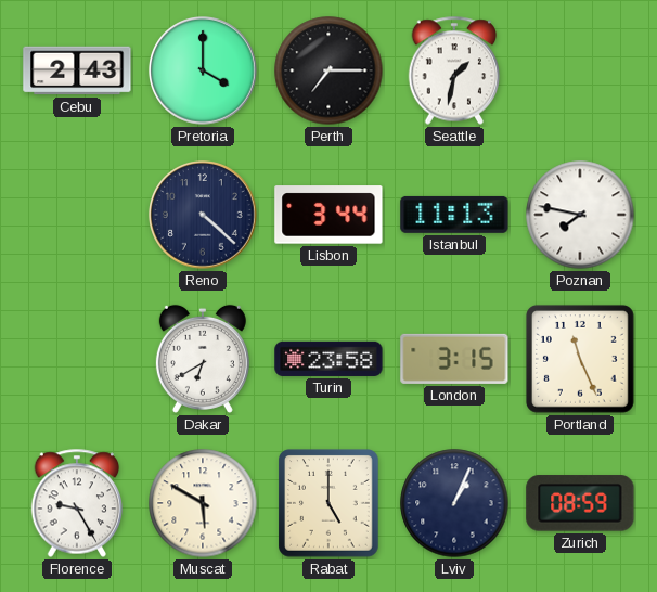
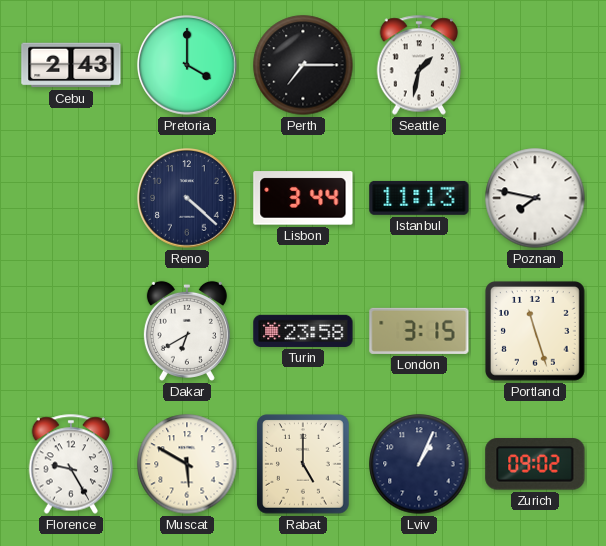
Portland: 11:26 -> 11:27
Zurich: 08:59 -> 09:02
